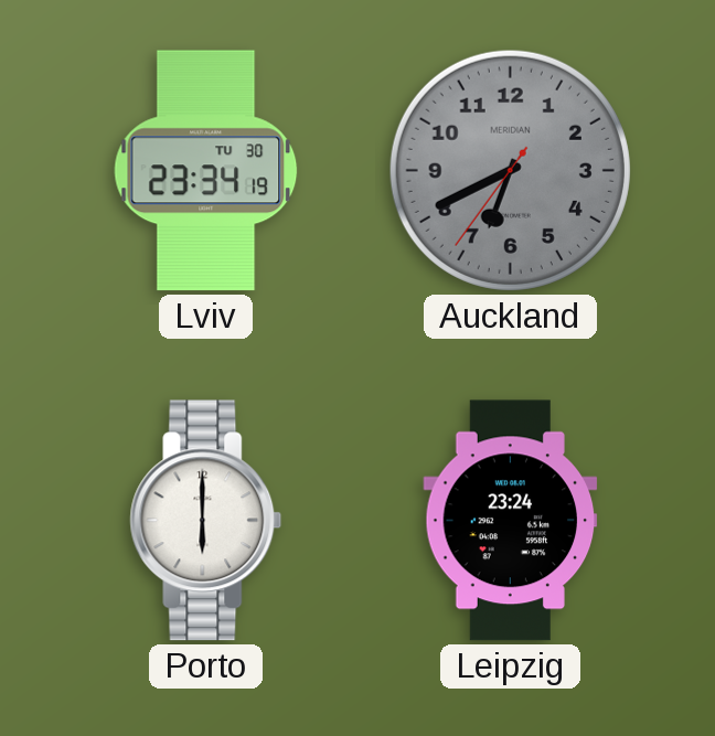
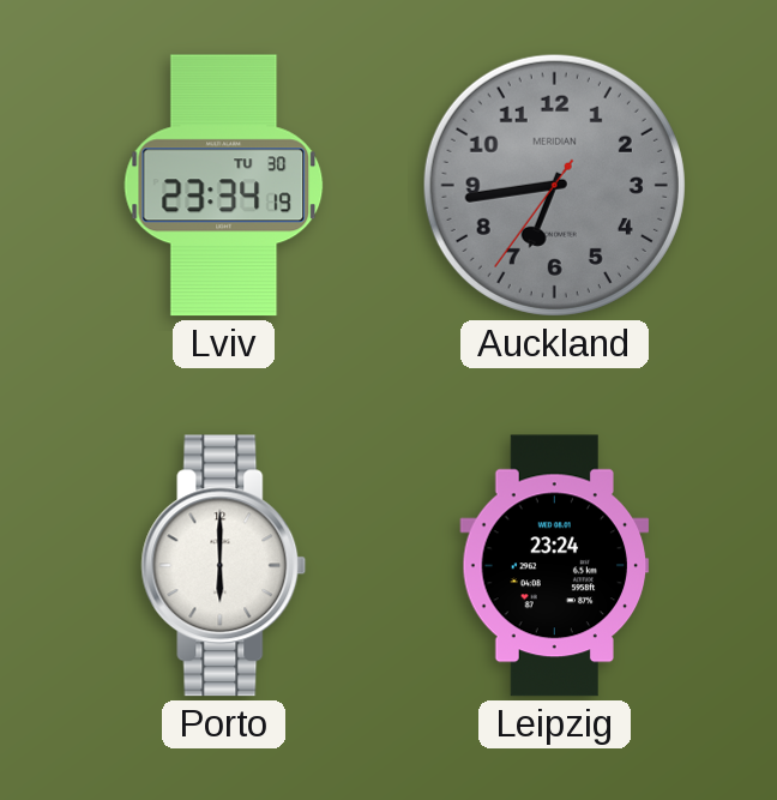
Auckland: 6:40 -> 6:43
